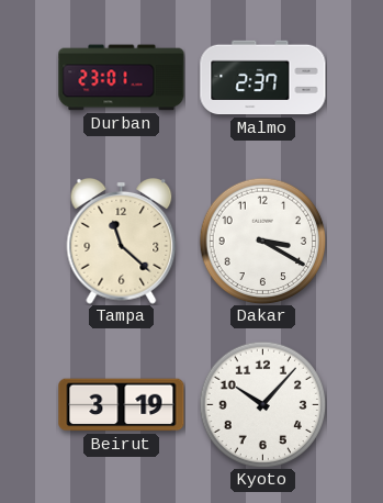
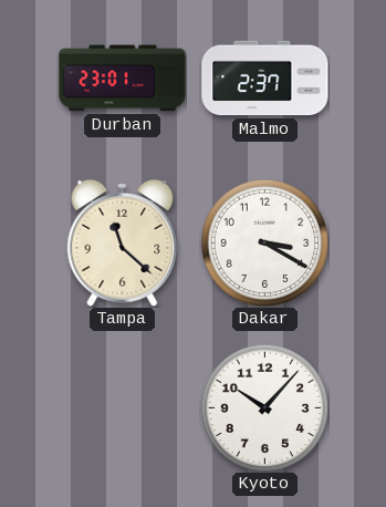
Beirut: 3:19 -> none
